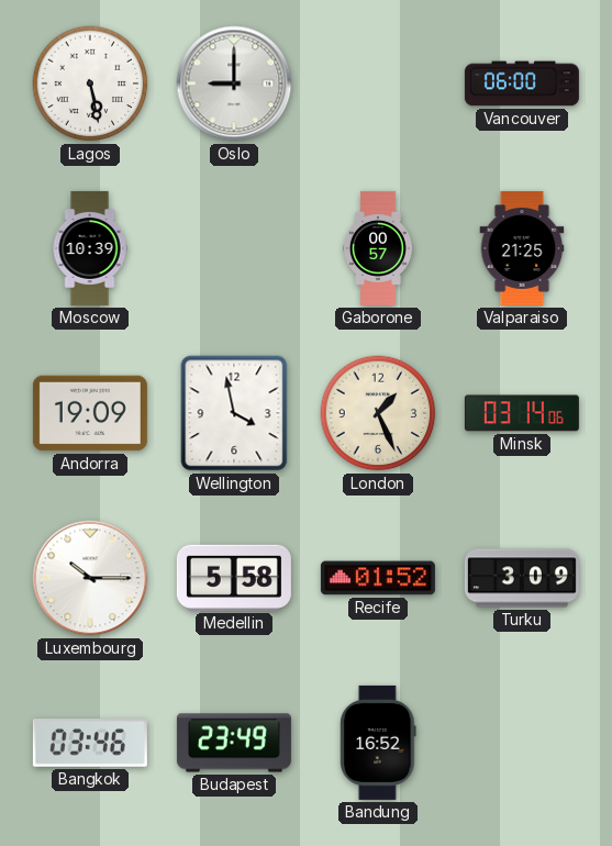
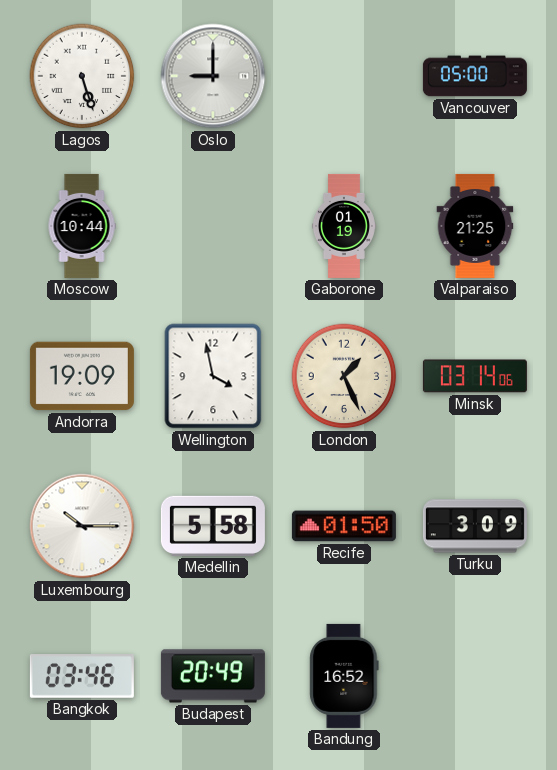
Lagos: 5:28 -> 5:27
Vancouver: 06:00 -> 05:00
Moscow: 10:39 -> 10:44
Gaborone: 00:57 -> 01:19
Recife: 01:52 -> 01:50
Budapest: 23:49 -> 20:49
